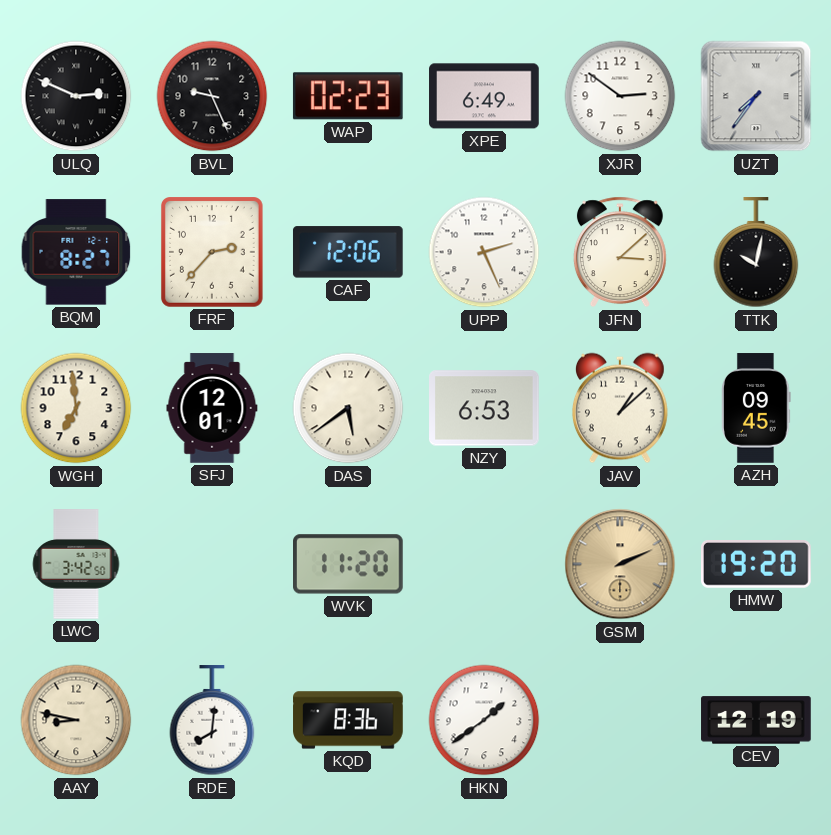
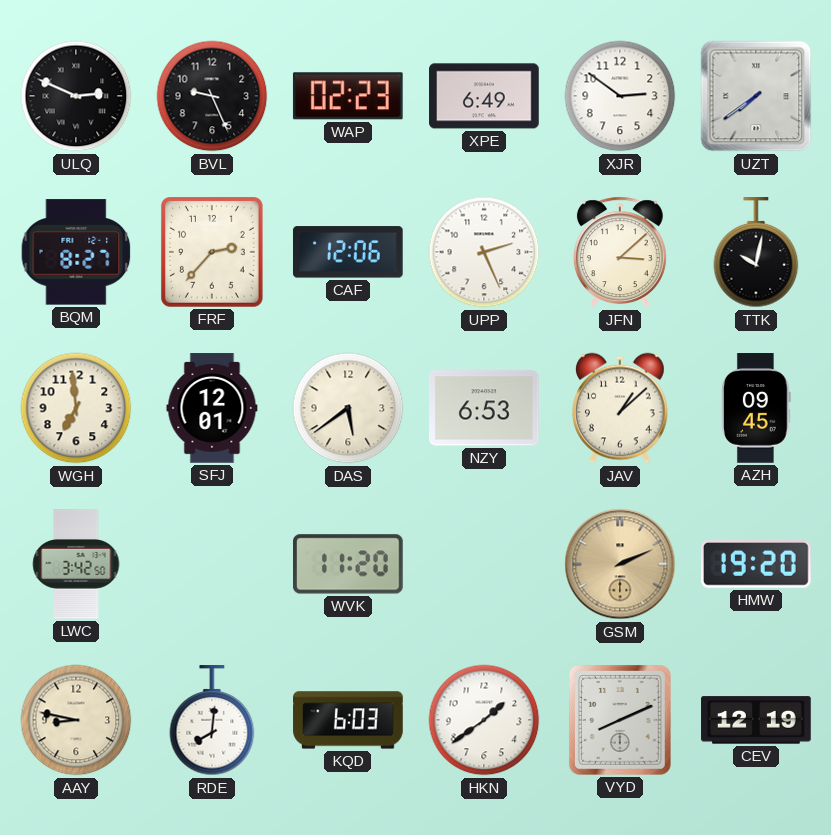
UZT: 7:36 -> 7:39
KQD: 8:36 -> 6:03
VYD: none -> 8:11
